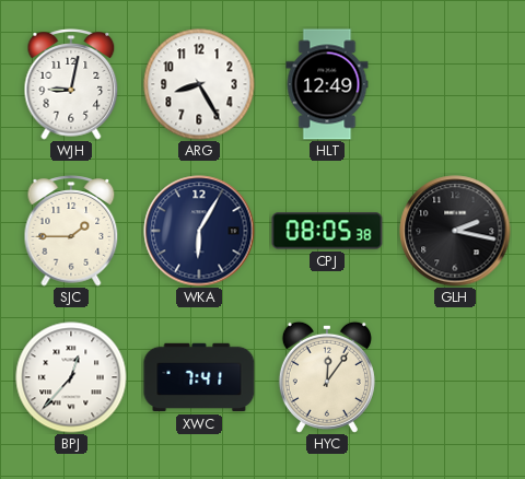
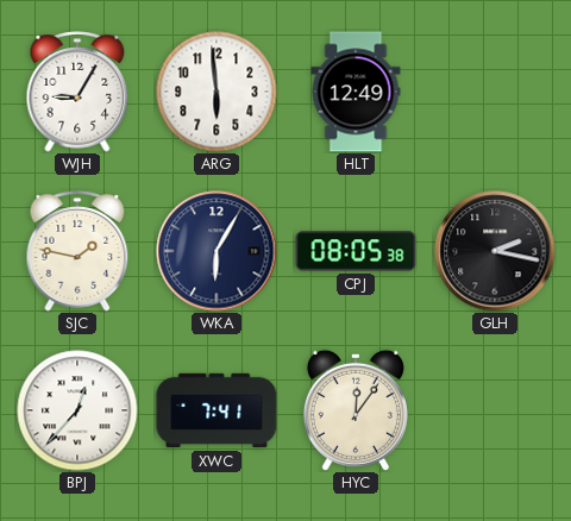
WJH: 9:02 -> 9:05
ARG: 8:25 -> 5:59
SJC: 1:45 -> 1:47
